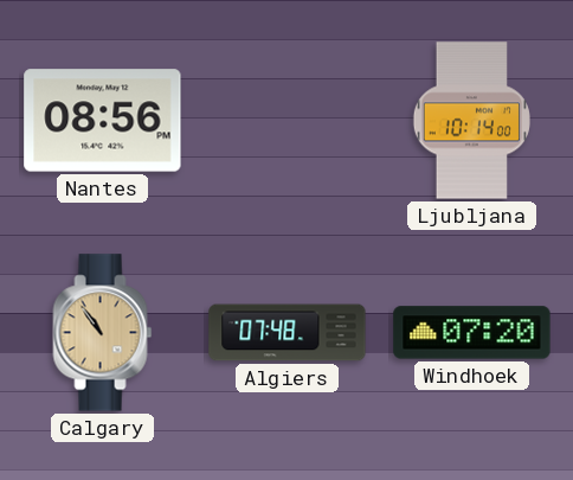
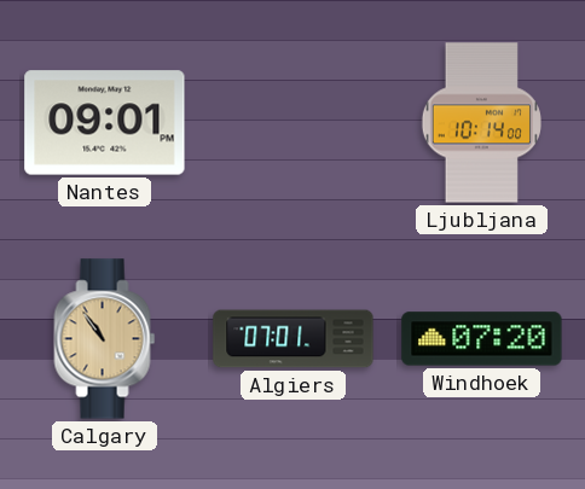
Nantes: 08:56 -> 09:01
Algiers: 07:48 -> 07:01
